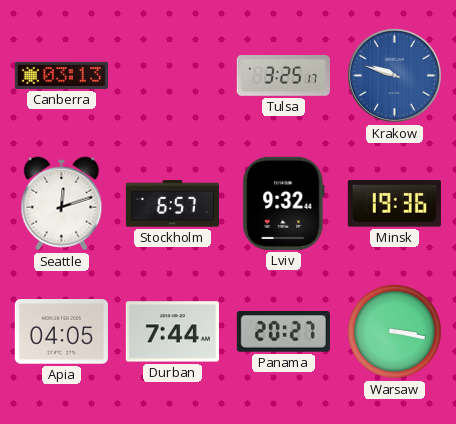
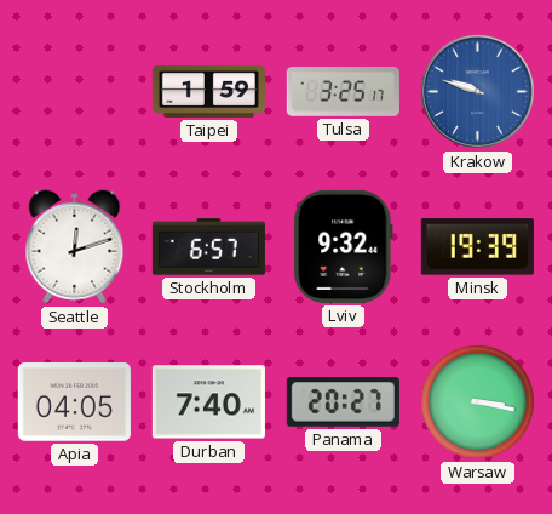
Canberra: 03:13 -> none
Taipei: none -> 1:59
Minsk: 19:36 -> 19:39
Durban: 7:44 -> 7:40
